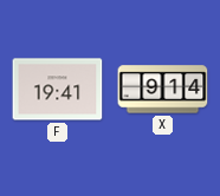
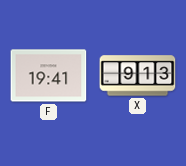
X: 9:14 -> 9:13
